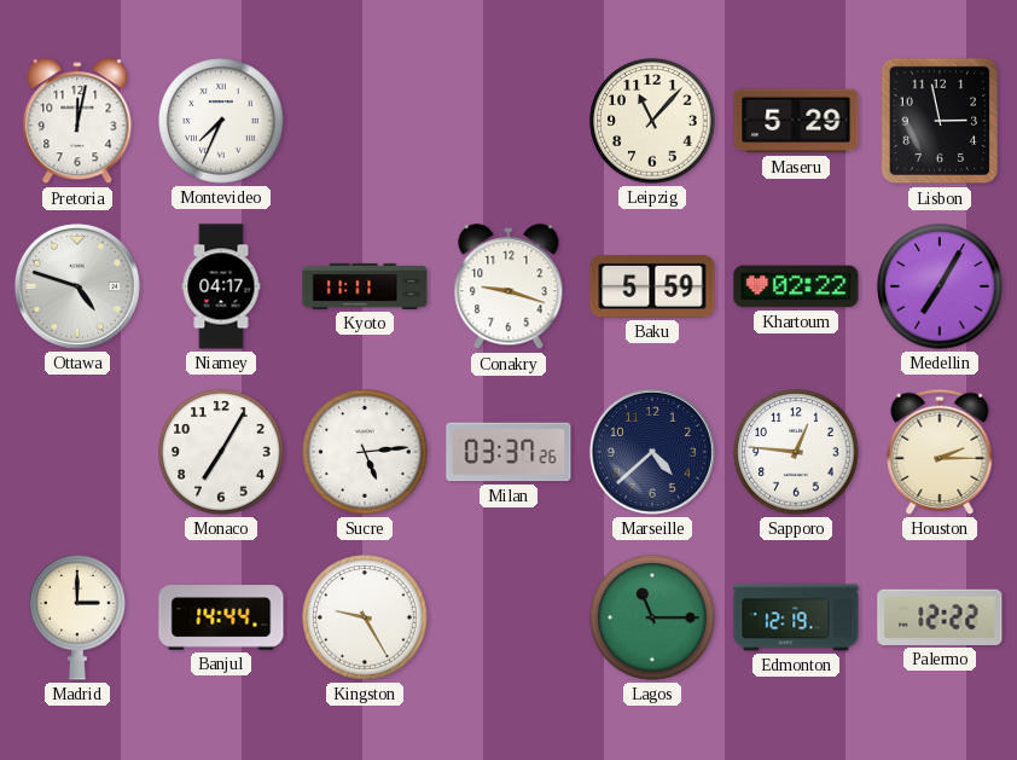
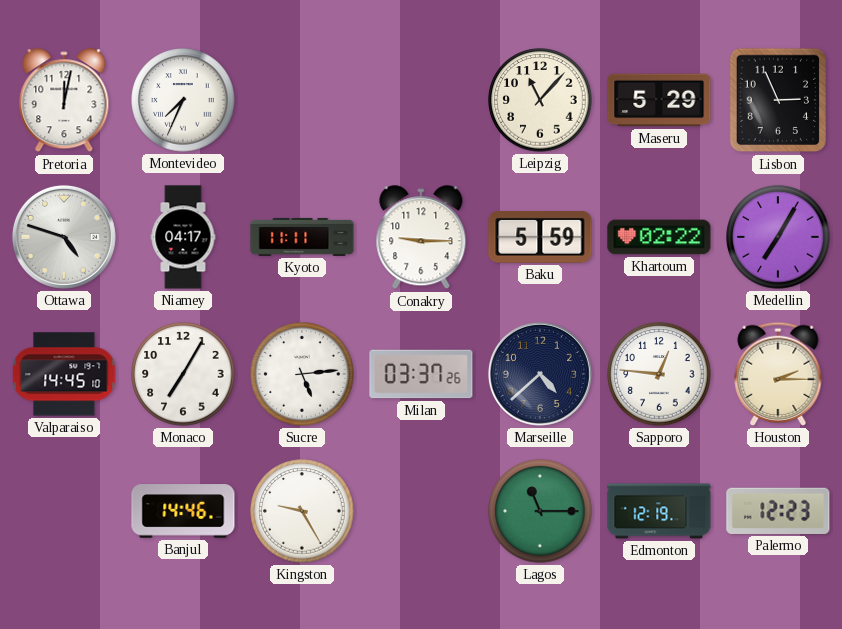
Lisbon: 2:58 -> 2:56
Conakry: 9:18 -> 9:15
Valparaiso: none -> 14:45
Madrid: 3:00 -> none
Banjul: 14:44 -> 14:46
Palermo: 12:22 -> 12:23
